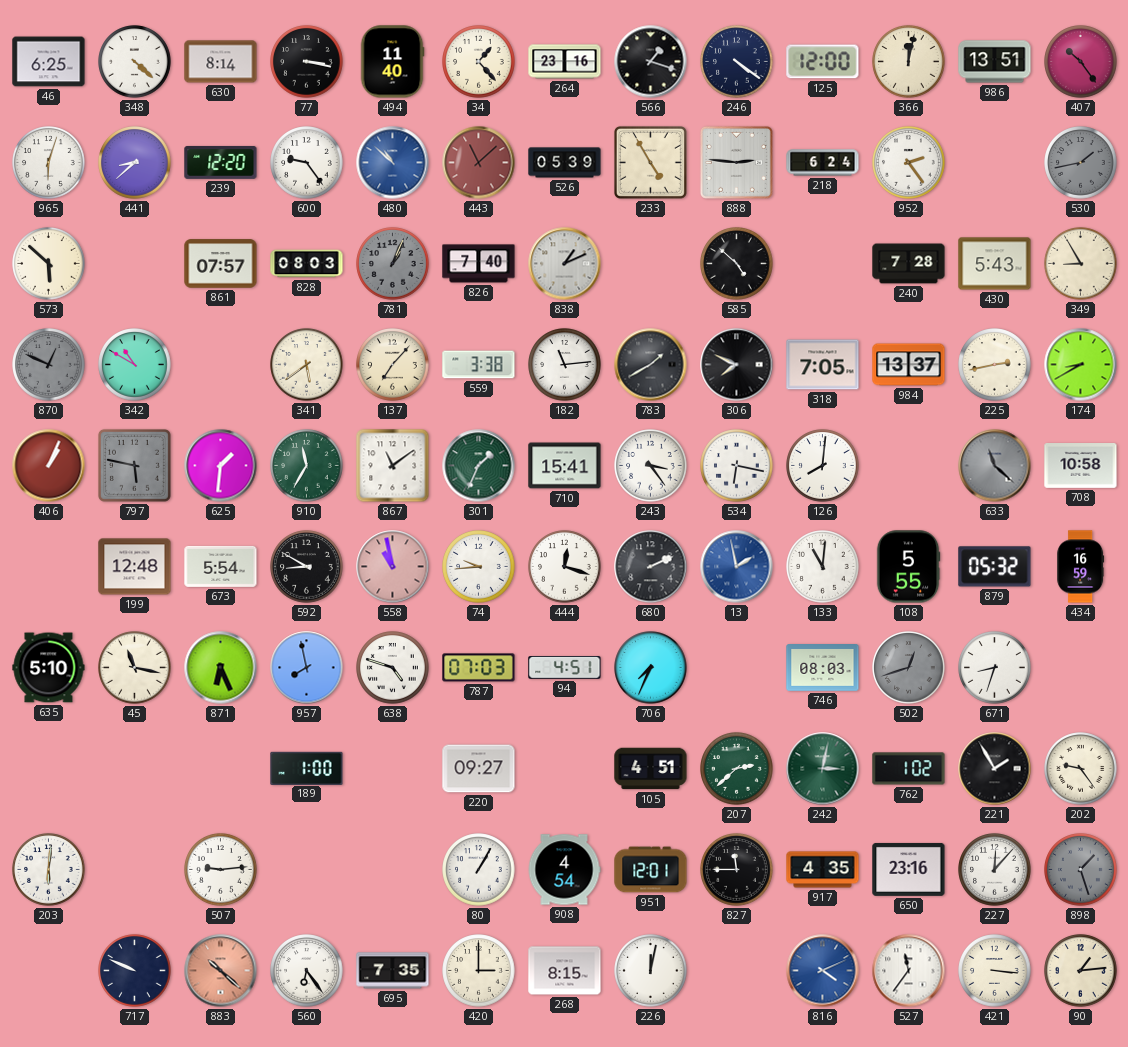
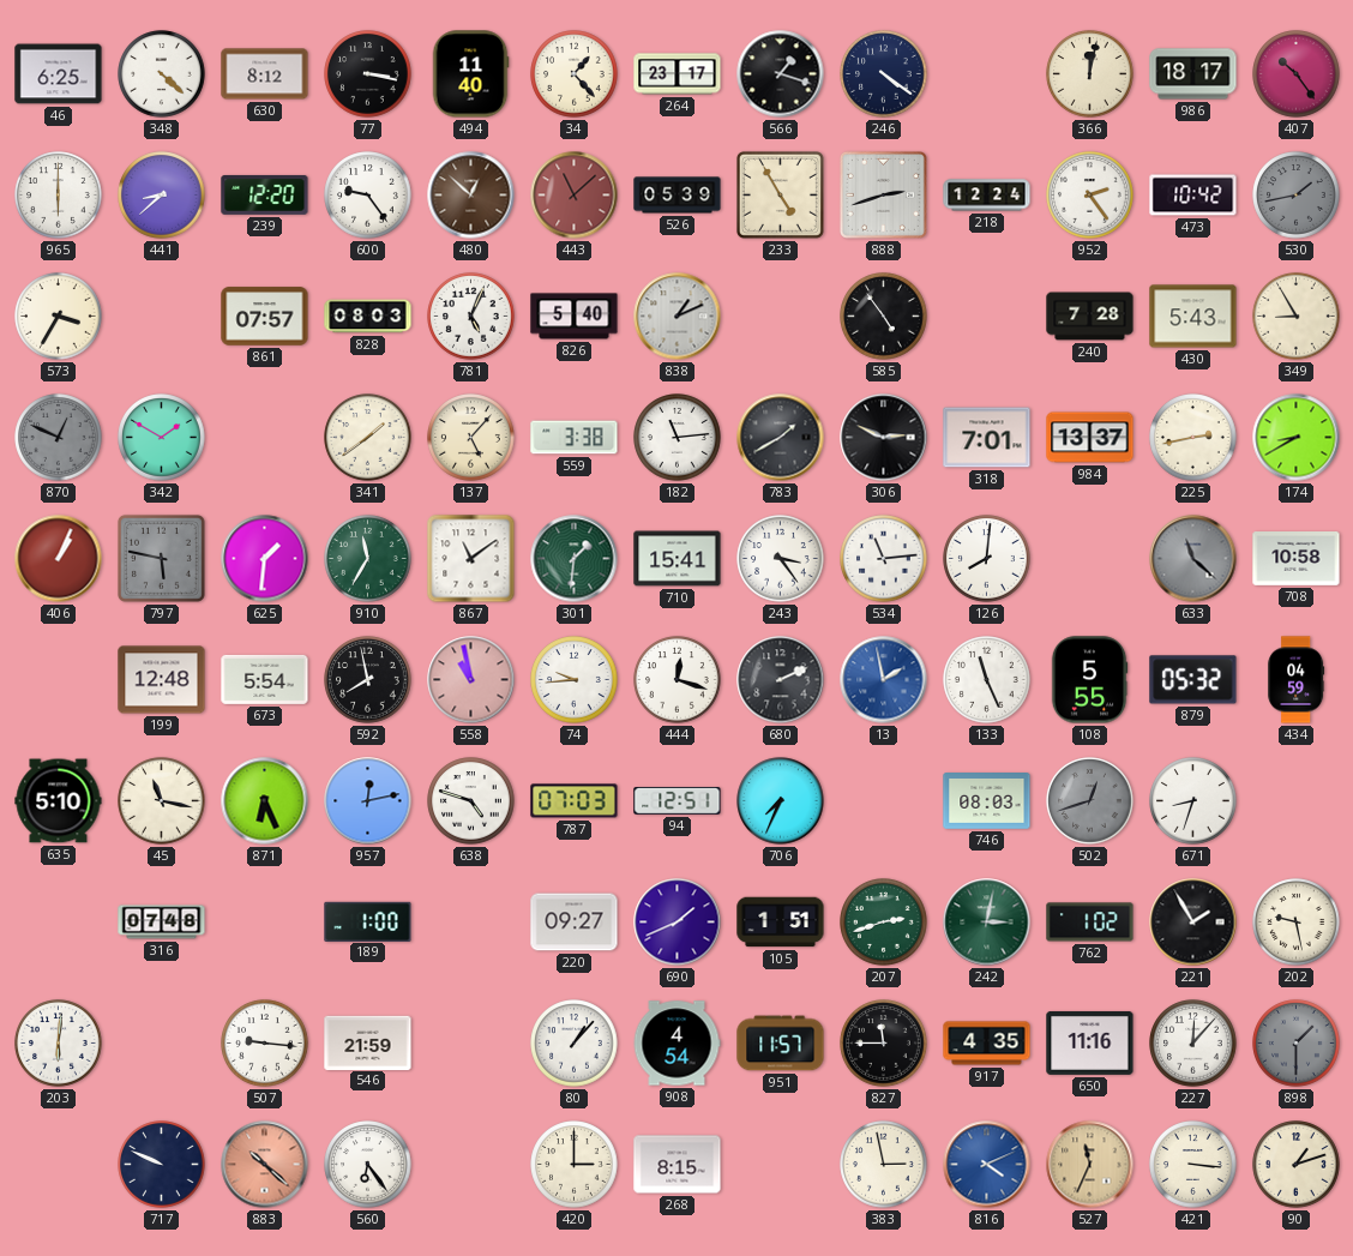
630: 8:14 -> 8:12
264: 23:16 -> 23:17
125: 12:00 -> none
986: 13:51 -> 18:17
965: 6:03 -> 6:00
480: 10:52 -> 12:52
480 dial: blue -> brown
888: 2:46 -> 2:42
218: 6:24 -> 12:24
473: none -> 10:42
573: 5:52 -> 3:35
781: 1:04 -> 5:04
781 dial: grey -> white
826: 7:40 -> 5:40
585: 4:52 -> 4:54
342: 10:50 -> 1:50
341: 5:39 -> 1:39
137: 7:07 -> 5:07
306: 7:49 -> 2:49
318: 7:05 -> 7:01
301: 1:34 -> 1:31
534: 6:17 -> 11:14
592: 8:50 -> 7:58
133: 11:01 -> 11:26
434: 16:59 -> 04:59
957: 7:58 -> 12:13
94: 4:51 -> 12:51
316: none -> 07:48
690: none -> 1:41
105: 4:51 -> 1:51
207: 2:38 -> 2:42
202: 9:24 -> 9:28
507: 9:14 -> 9:16
546: none -> 21:59
80: 1:05 -> 1:07
951: 12:01 -> 11:57
650: 23:16 -> 11:16
898: 1:27 -> 1:30
695: 7:35 -> none
226: 12:02 -> none
383: none -> 2:58
527: 11:36 -> 11:34
527 dial: white -> champagne
90: 1:14 -> 1:12
